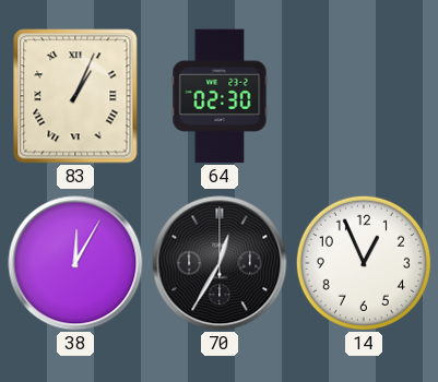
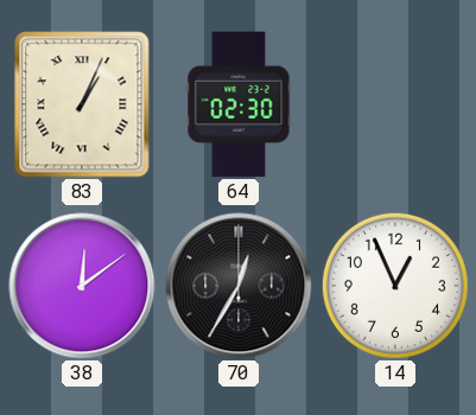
38: 12:05 -> 12:09
